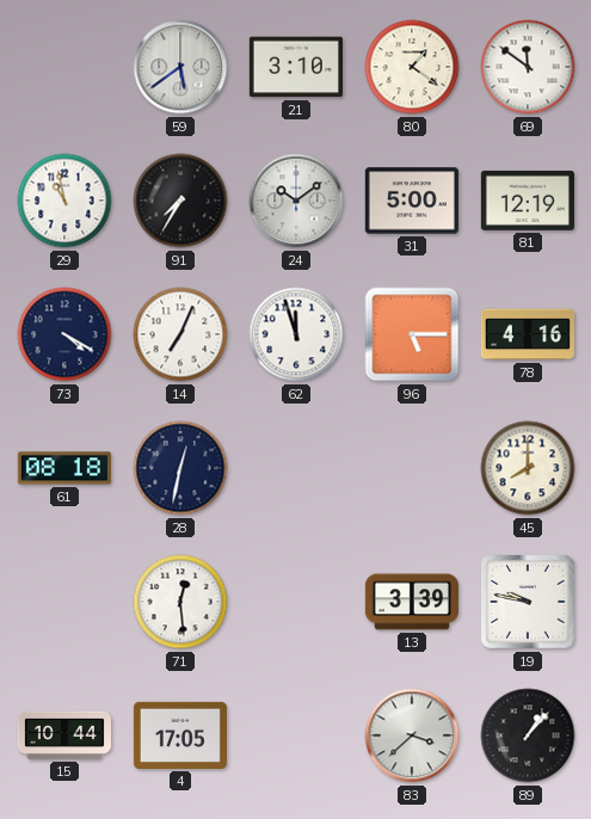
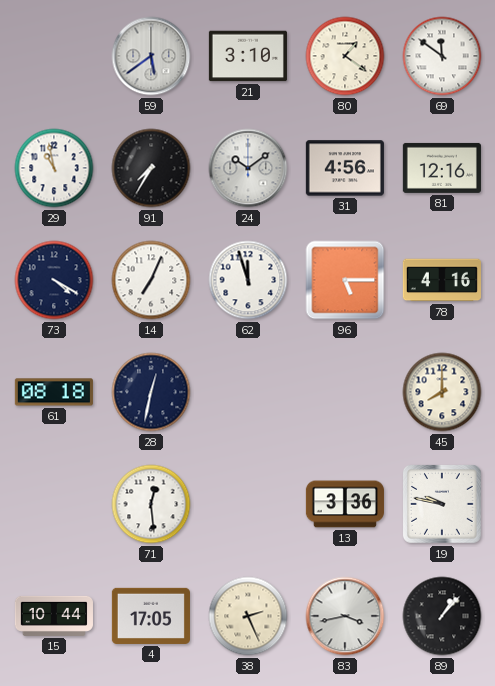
31: 5:00 -> 4:56
81: 12:19 -> 12:16
13: 3:39 -> 3:36
38: none -> 2:26
83: 3:38 -> 3:43
